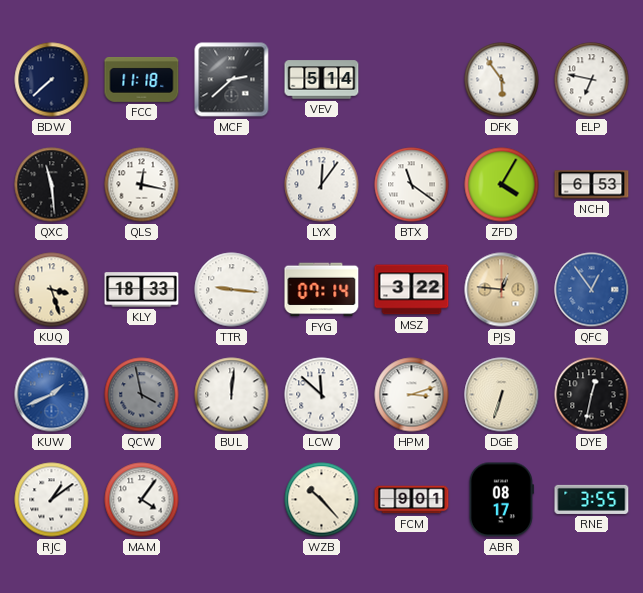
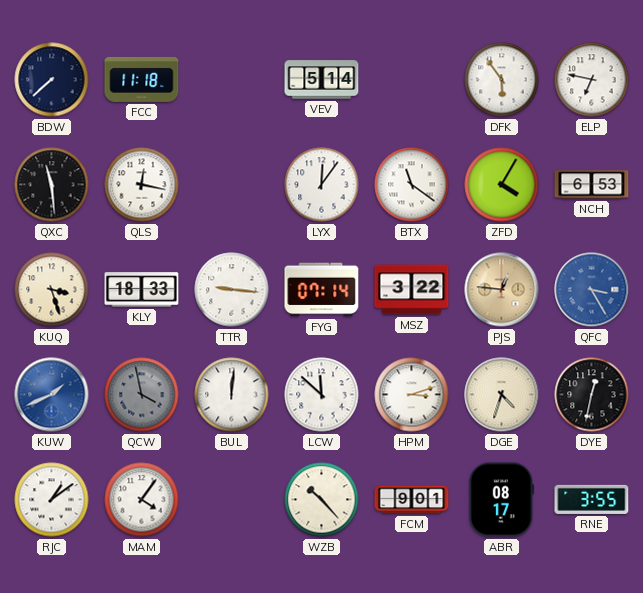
MCF: 2:38 -> none
QFC: 12:54 -> 3:25
DGE: 6:33 -> 4:33
